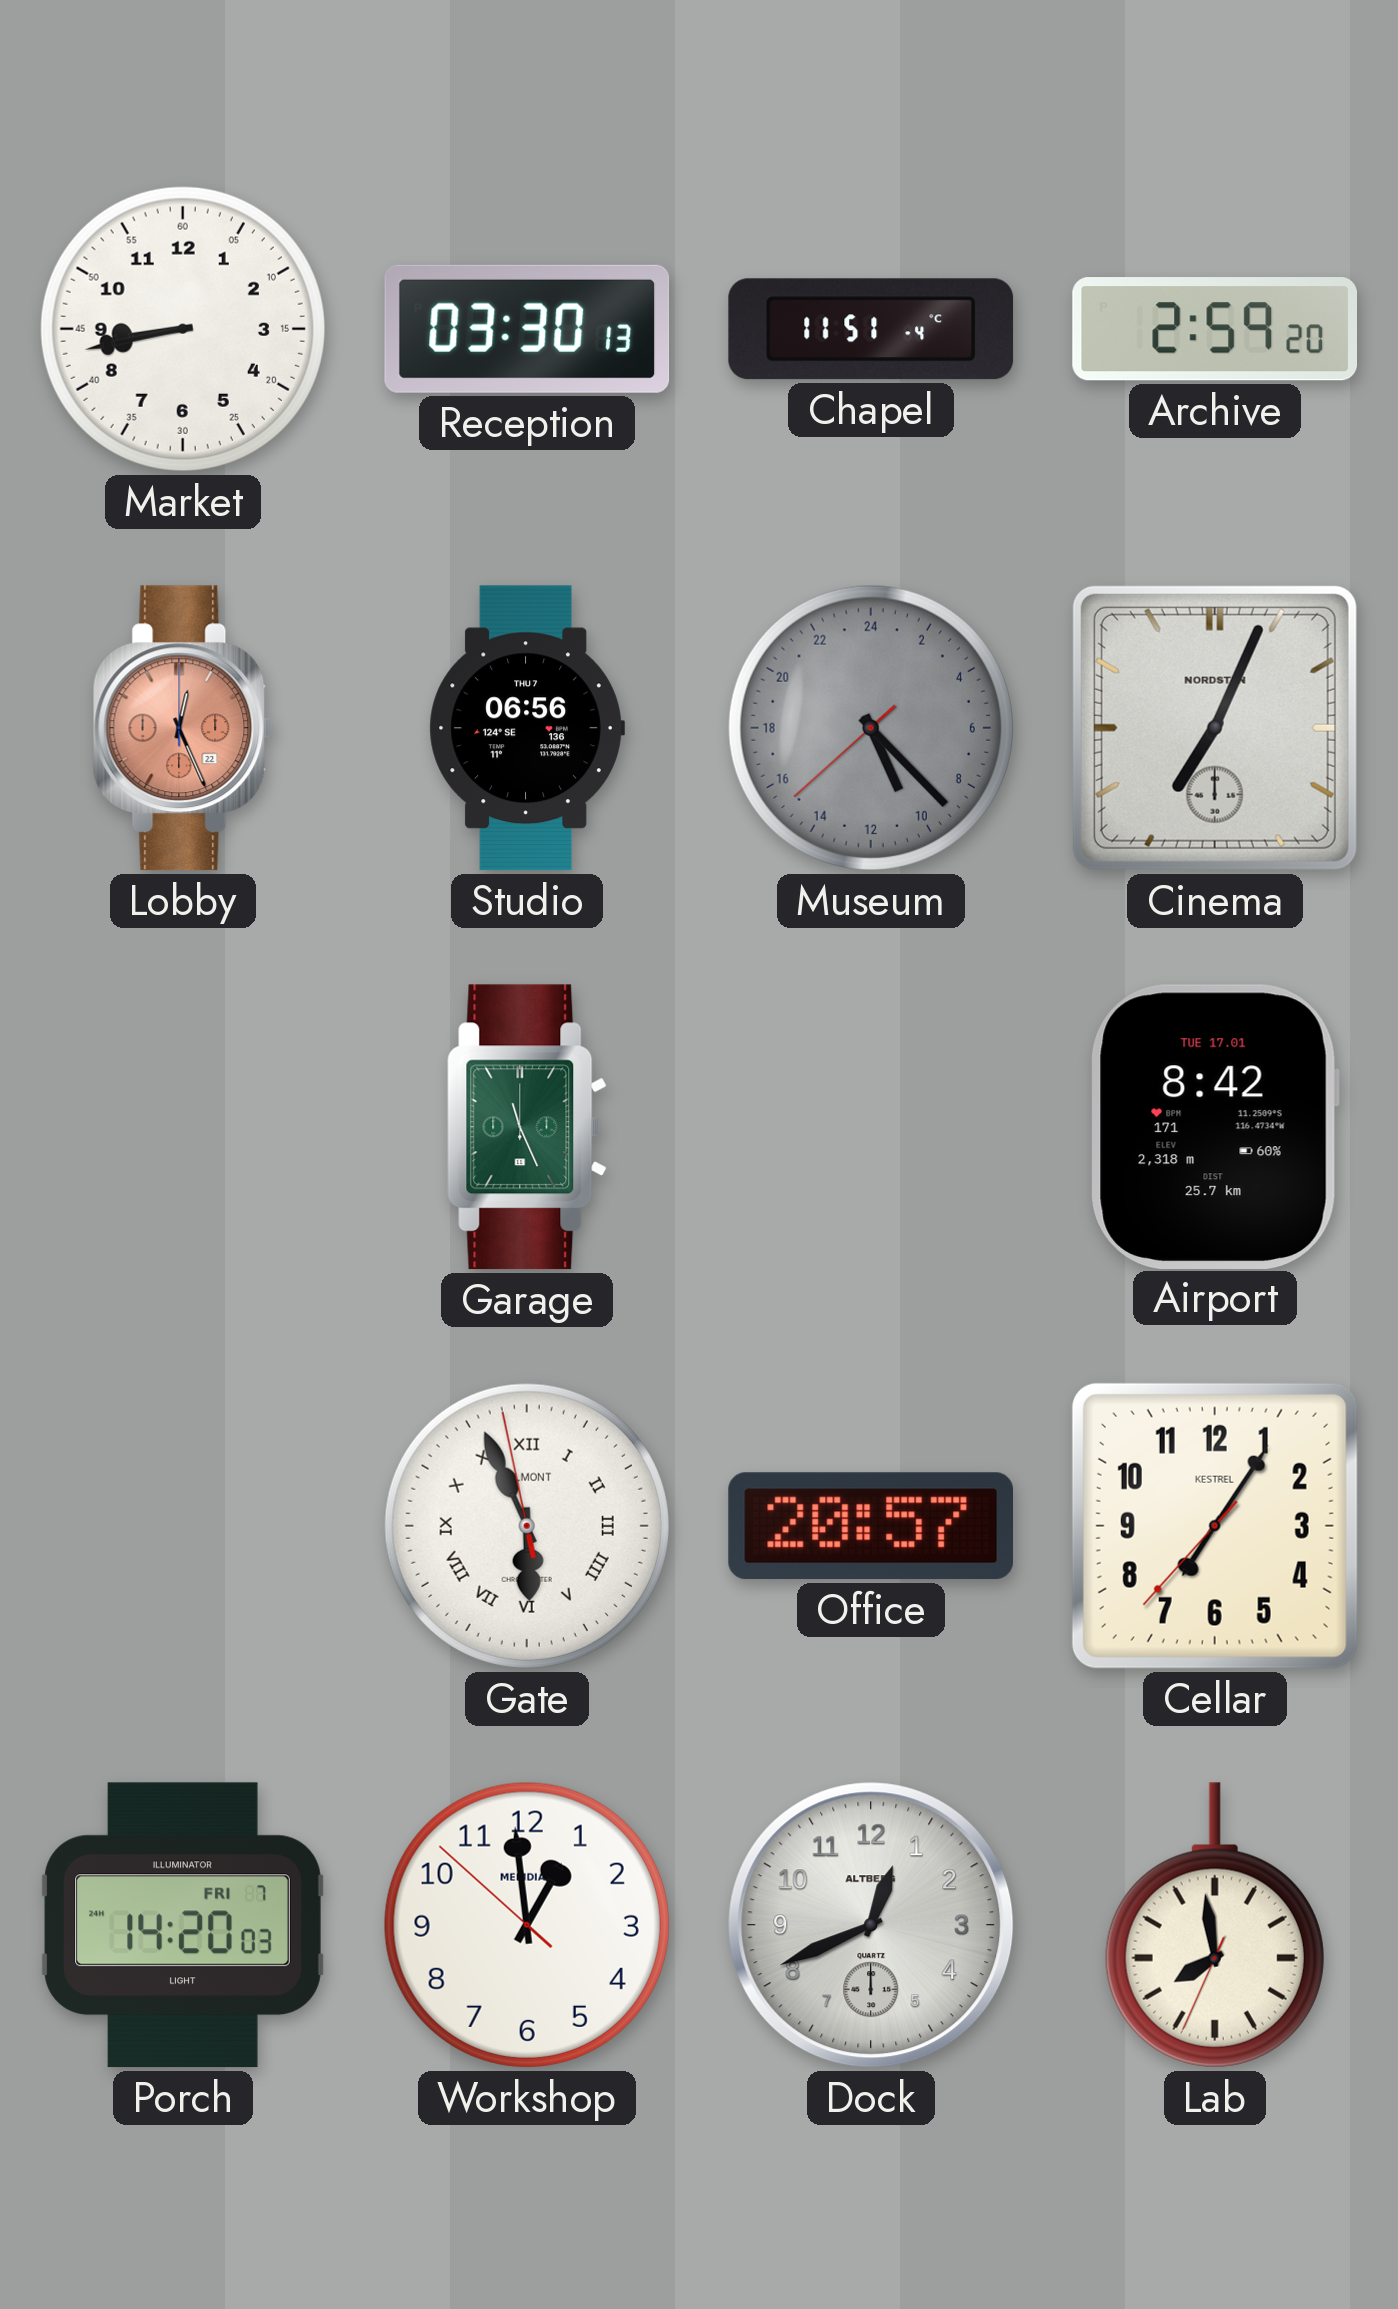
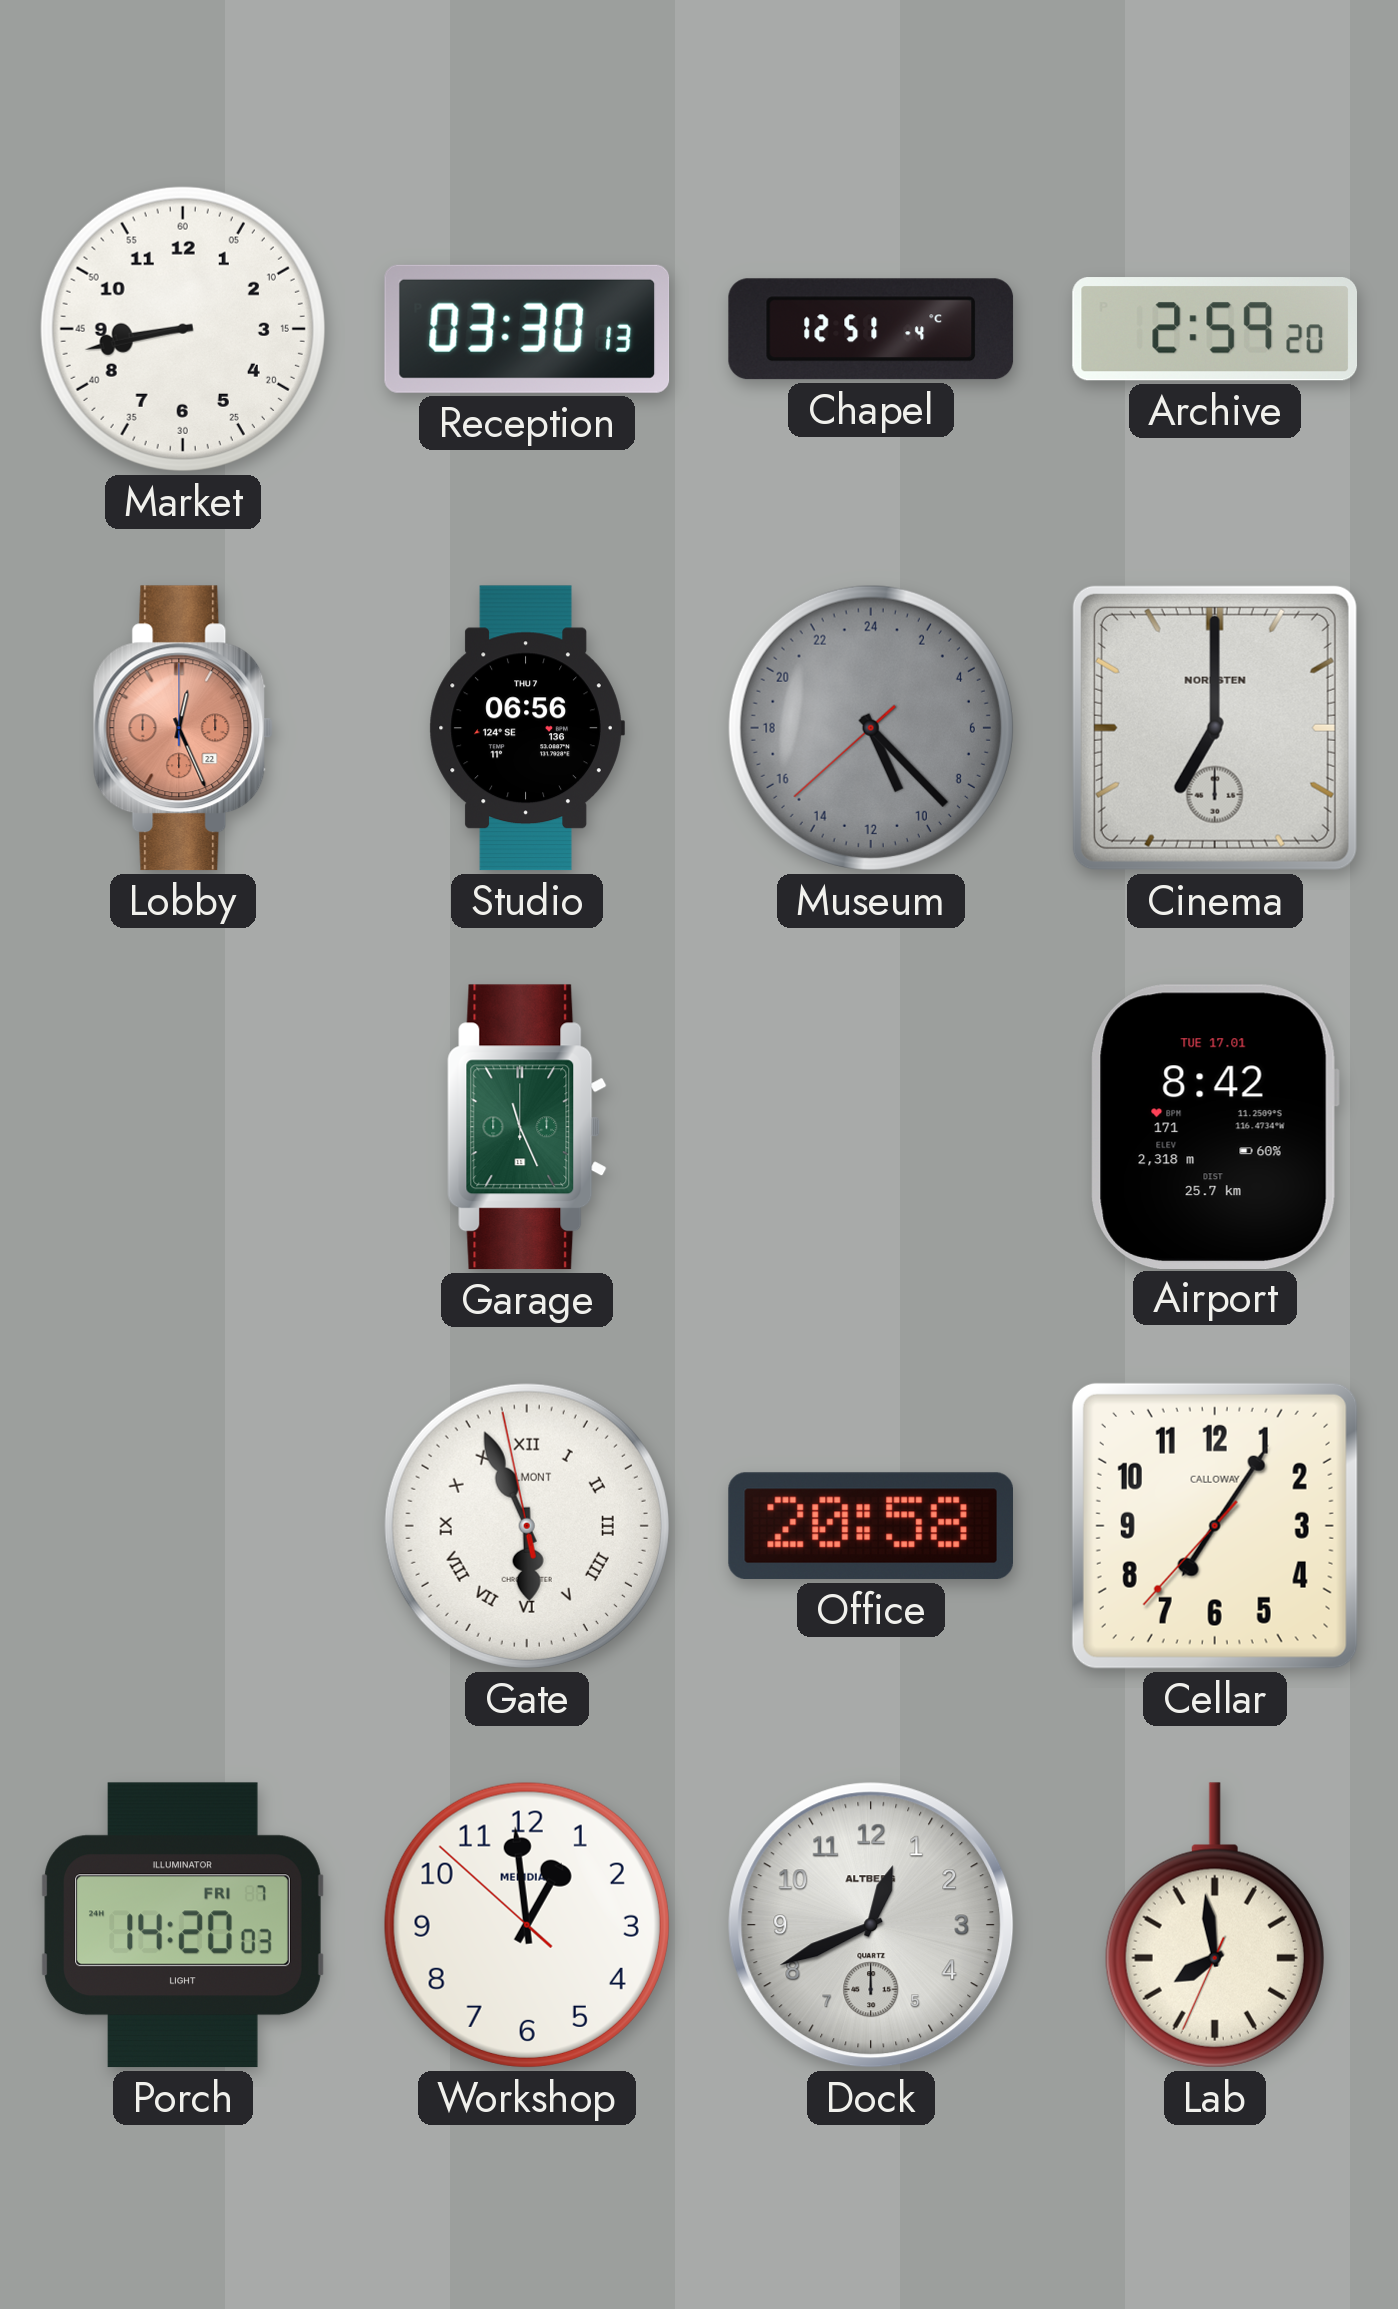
Chapel: 11:51 -> 12:51
Cinema: 7:04 -> 7:00
Office: 20:57 -> 20:58
Cellar brand: KESTREL -> CALLOWAY
